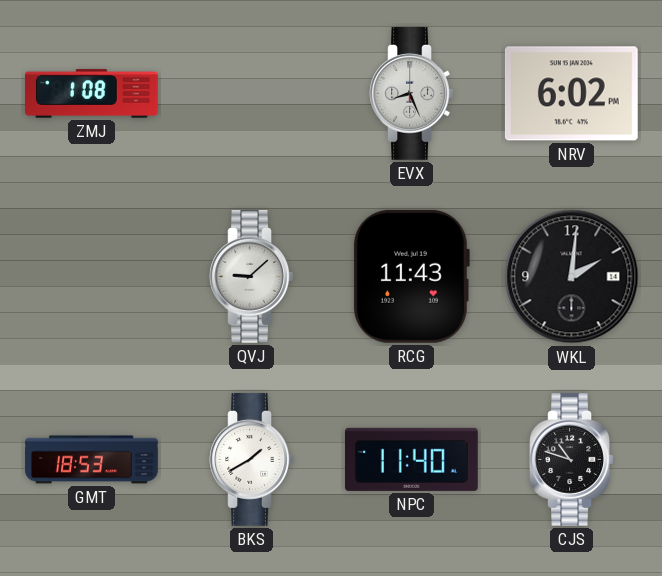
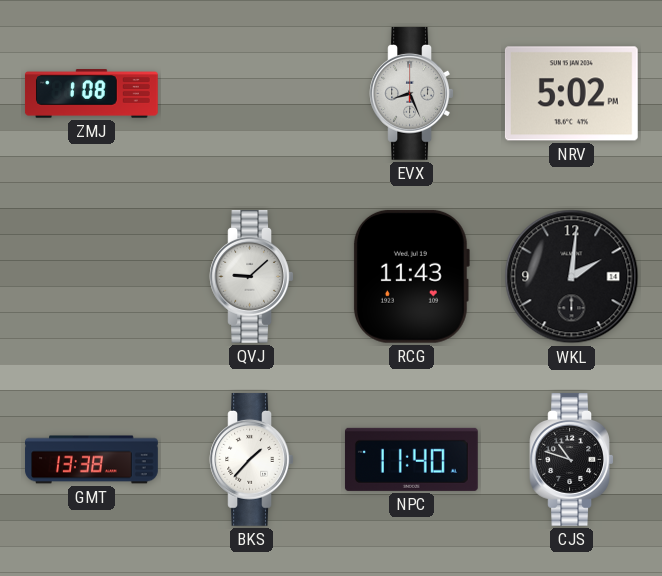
NRV: 6:02 -> 5:02
GMT: 18:53 -> 13:38
BKS: 1:40 -> 1:37
